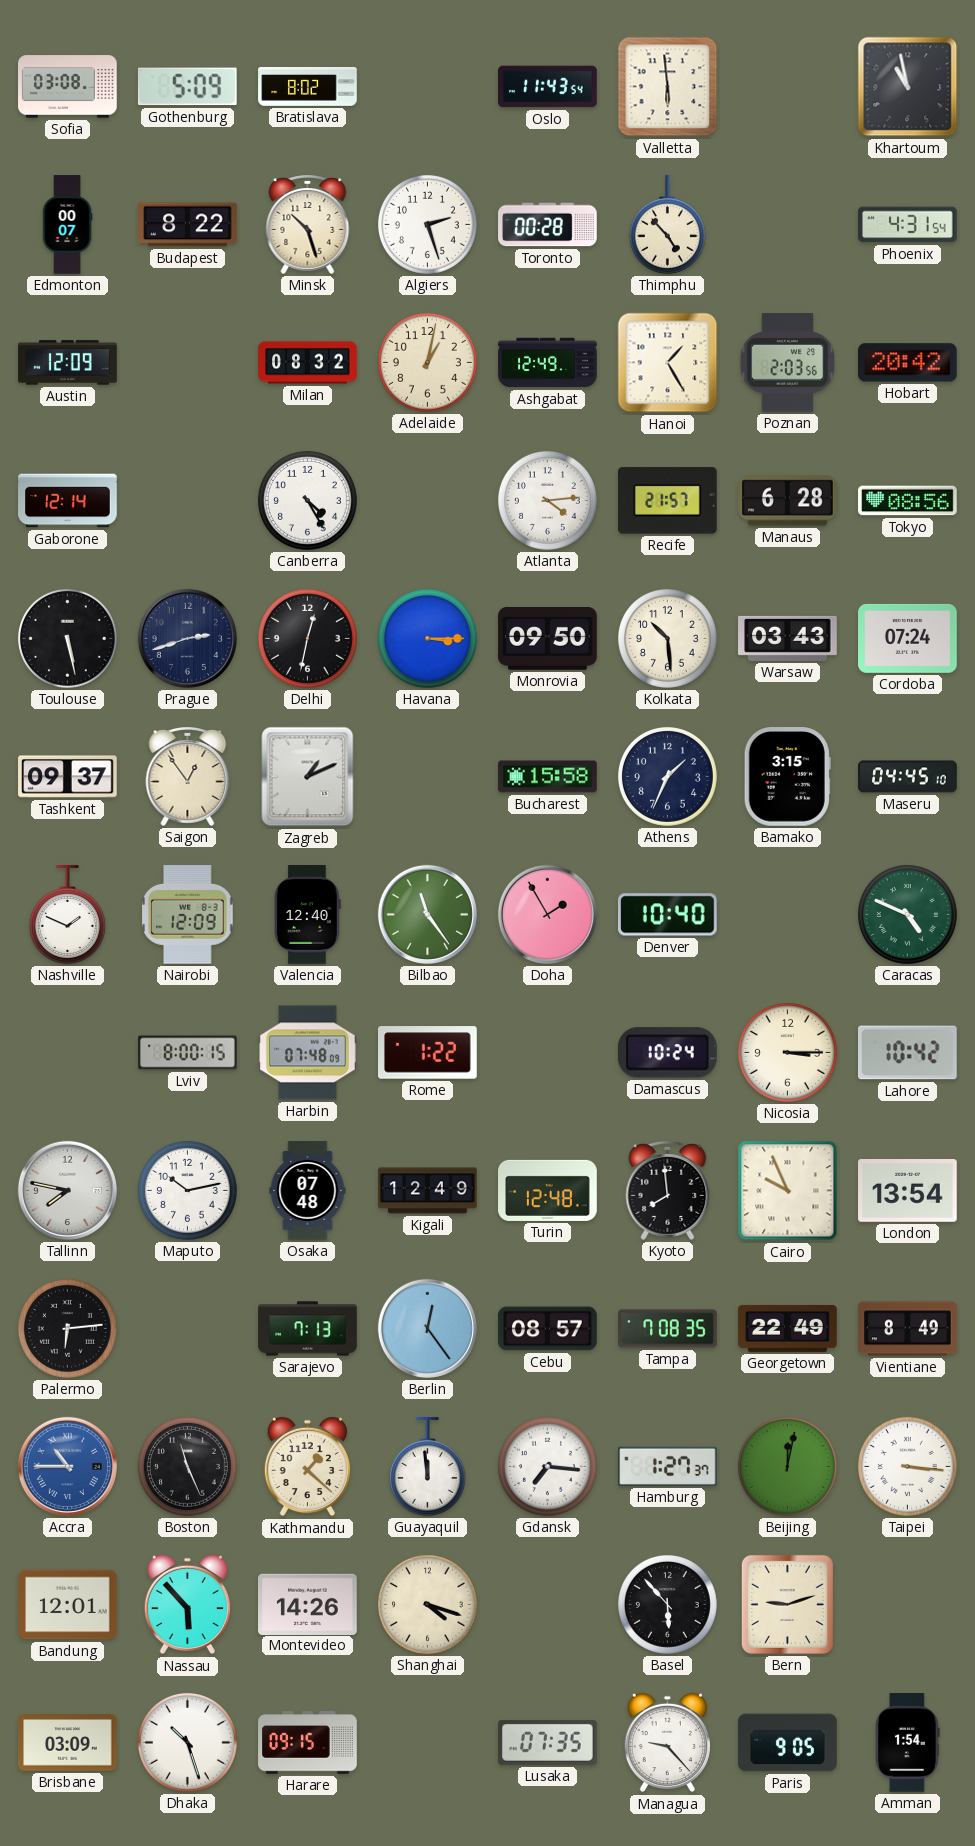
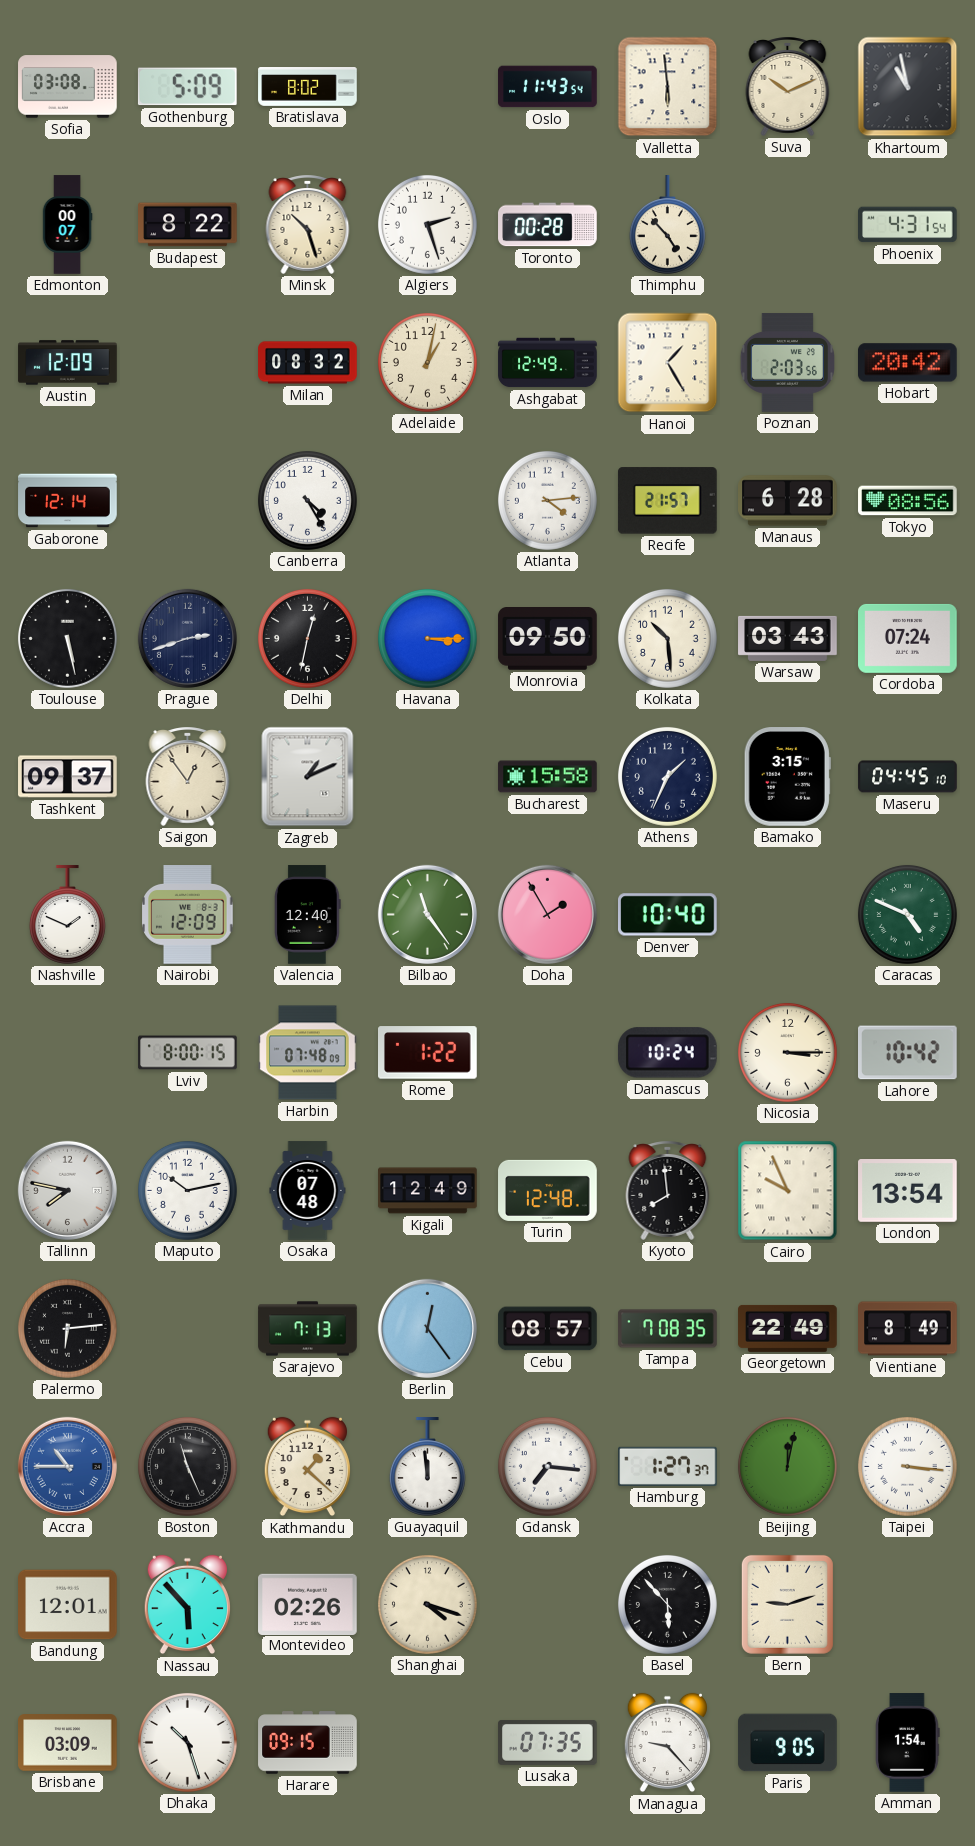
Suva: none -> 10:11
Montevideo: 14:26 -> 02:26
